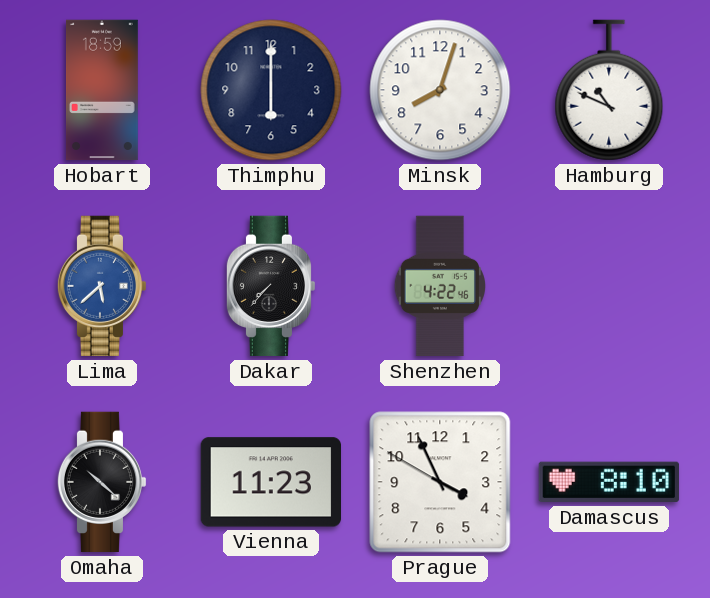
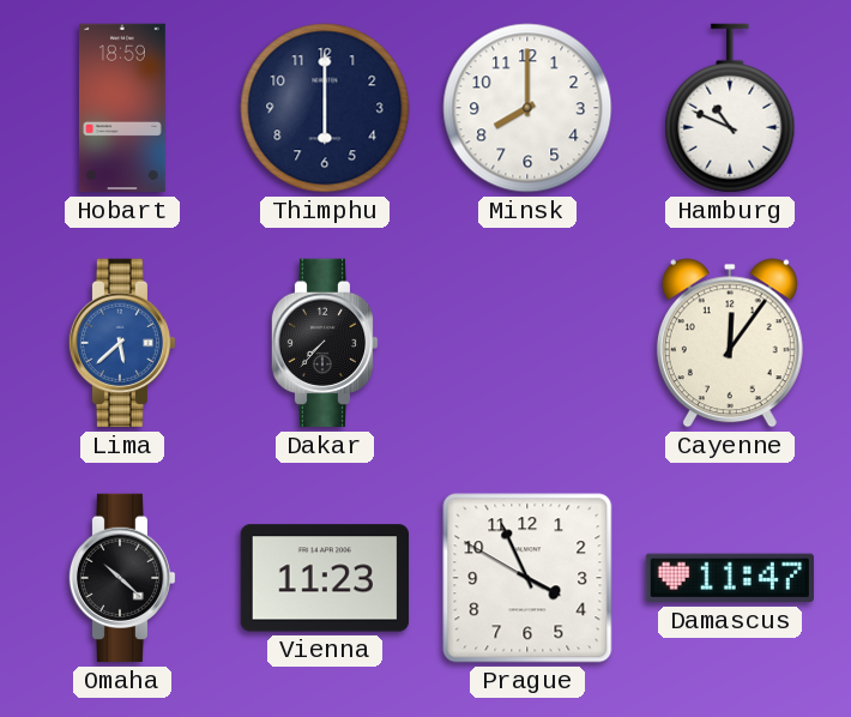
Minsk: 8:03 -> 8:00
Shenzhen: 4:22 -> none
Cayenne: none -> 12:06
Damascus: 8:10 -> 11:47
